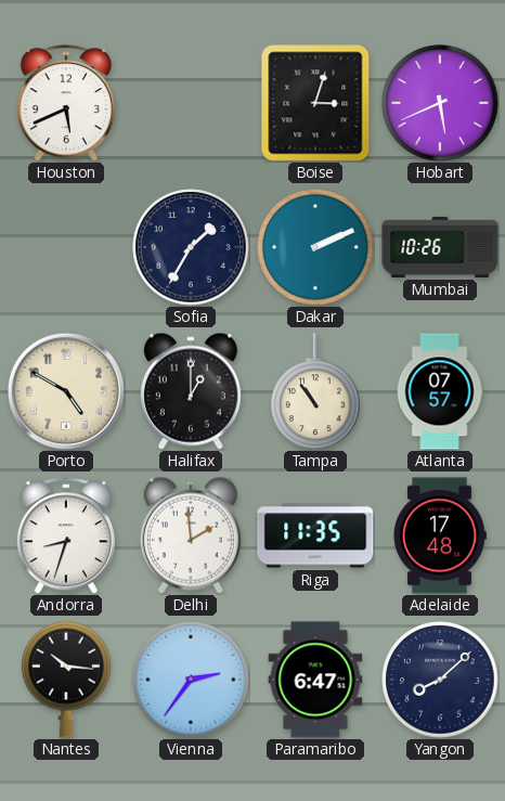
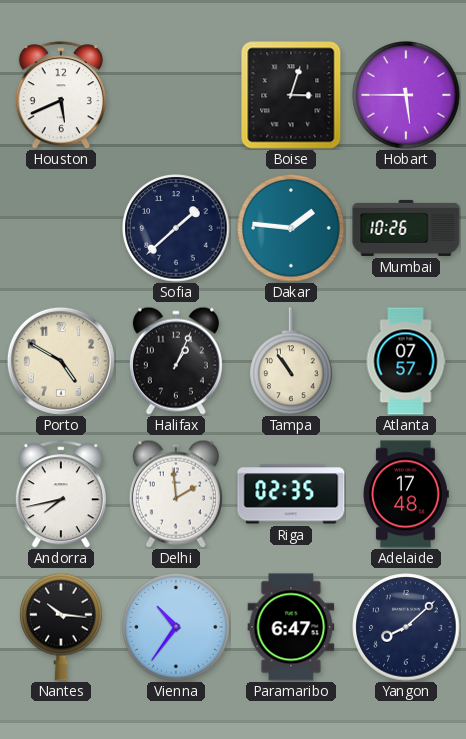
Hobart: 5:41 -> 5:45
Sofia: 1:35 -> 1:38
Dakar: 2:11 -> 1:46
Halifax: 1:00 -> 1:04
Andorra: 8:33 -> 7:43
Riga: 11:35 -> 02:35
Vienna: 2:36 -> 10:36
